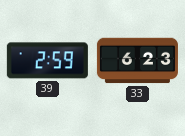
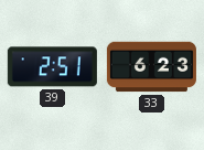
39: 2:59 -> 2:51
